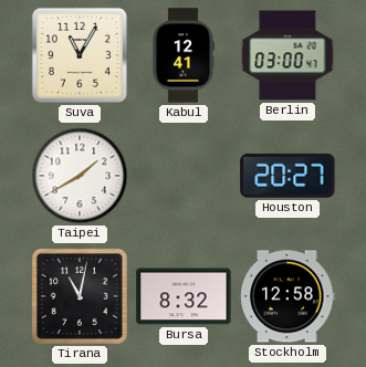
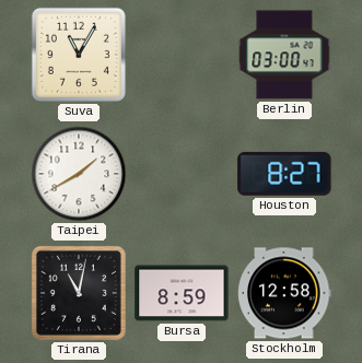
Kabul: 12:41 -> none
Houston: 20:27 -> 8:27
Bursa: 8:32 -> 8:59
